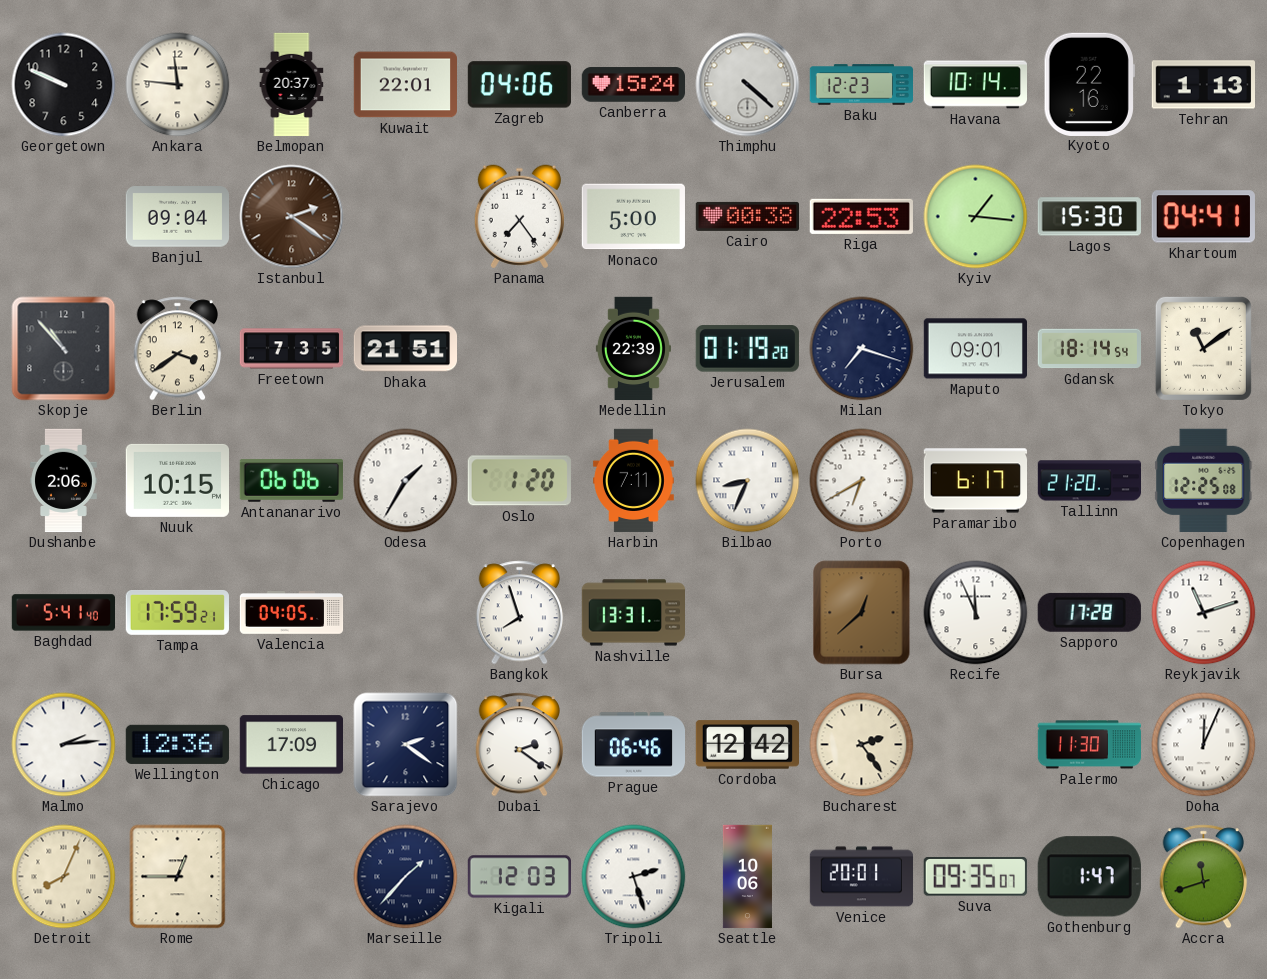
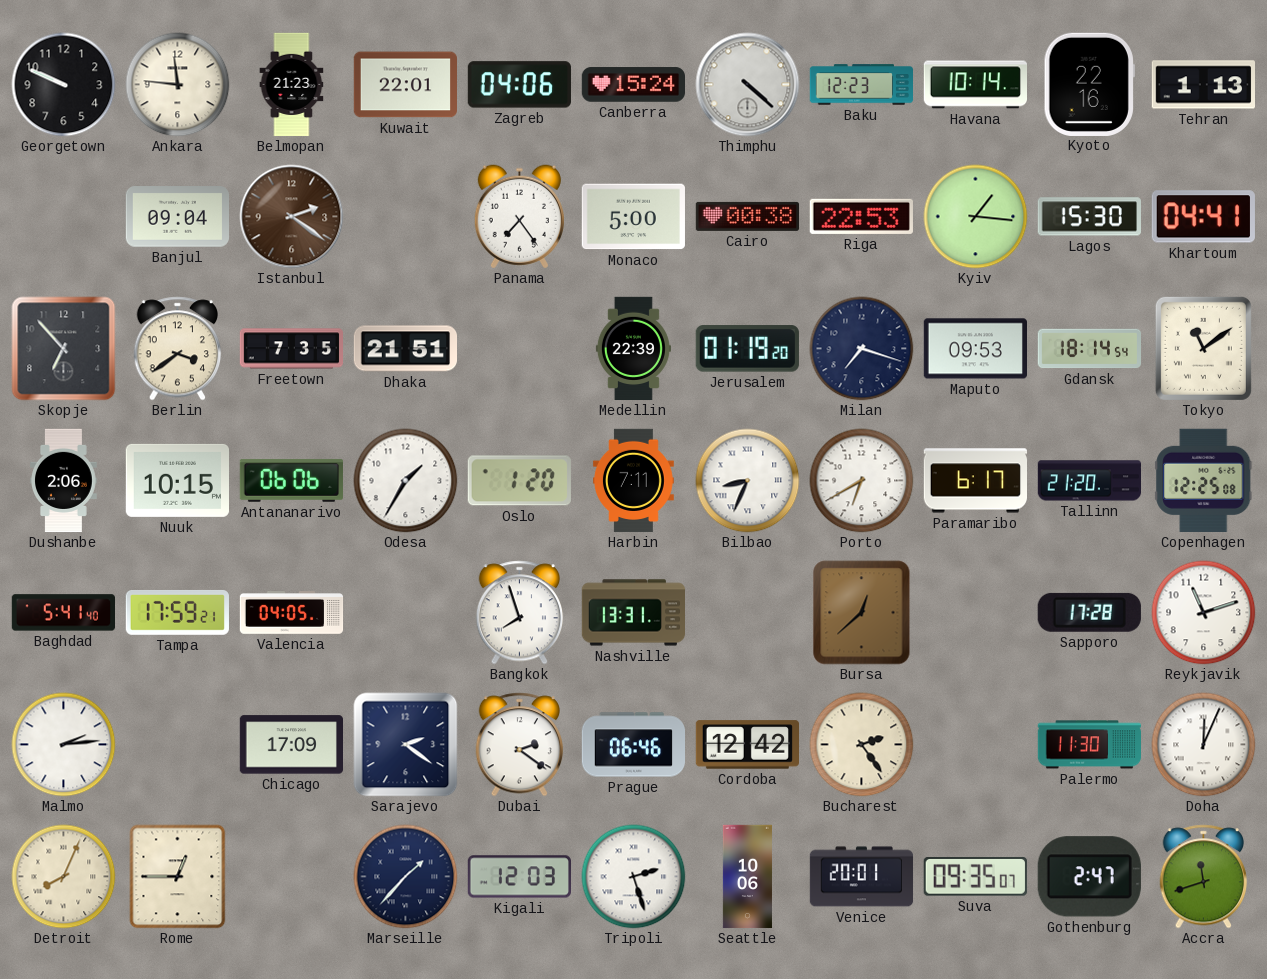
Belmopan: 20:37 -> 21:23
Skopje: 10:53 -> 6:53
Maputo: 09:01 -> 09:53
Recife: 11:56 -> none
Wellington: 12:36 -> none
Gothenburg: 1:47 -> 2:47
